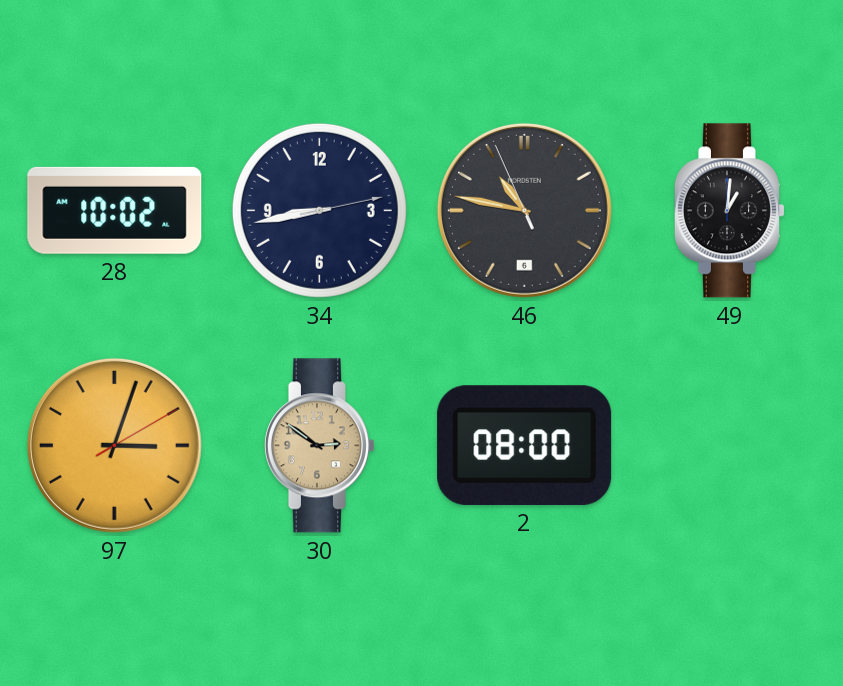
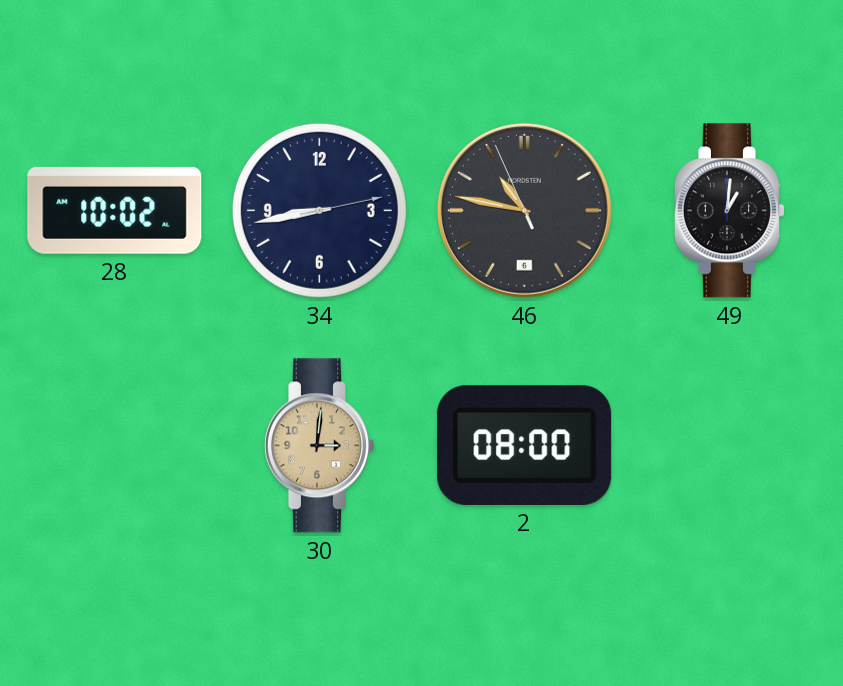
97: 3:03 -> none
30: 2:51 -> 3:01
